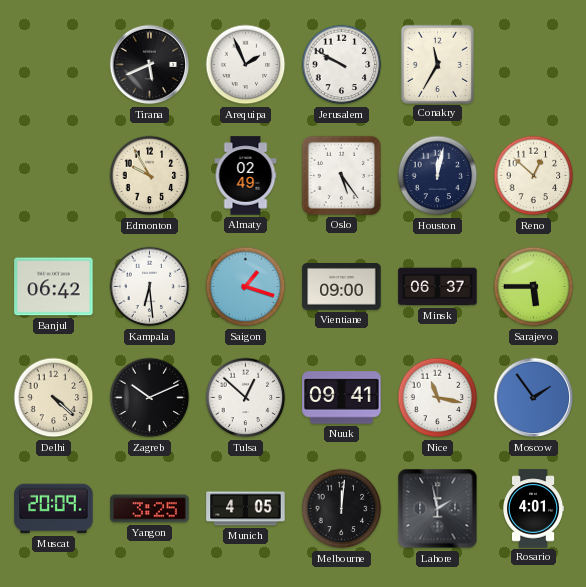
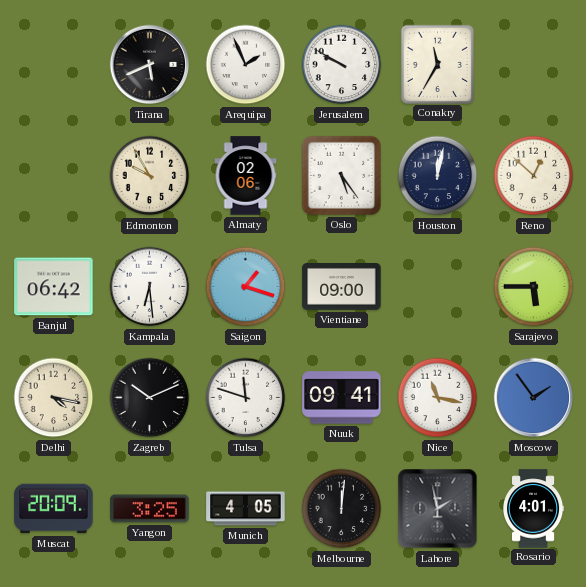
Almaty: 02:49 -> 02:06
Minsk: 06:37 -> none
Delhi: 4:22 -> 4:17
Tulsa: 12:52 -> 11:48
